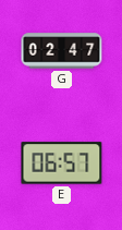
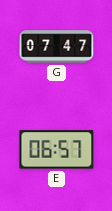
G: 02:47 -> 07:47
